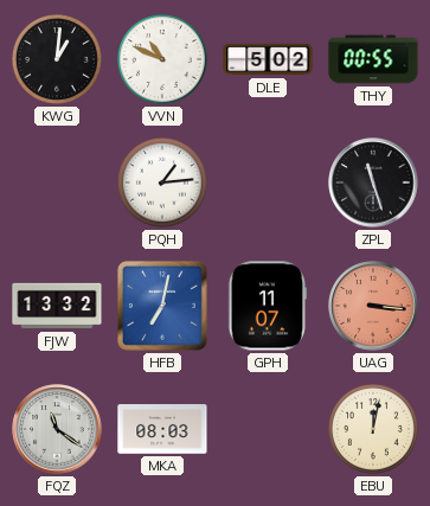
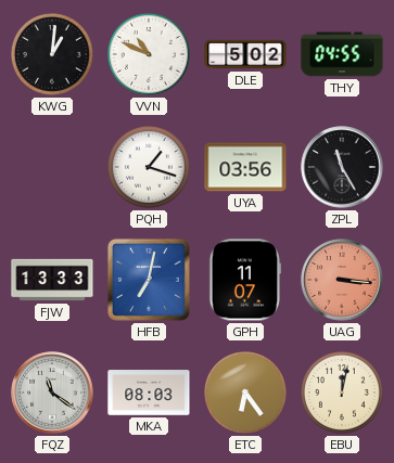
THY: 00:55 -> 04:55
PQH: 1:14 -> 1:18
UYA: none -> 03:56
ZPL: 11:27 -> 11:25
FJW: 13:32 -> 13:33
ETC: none -> 6:24
